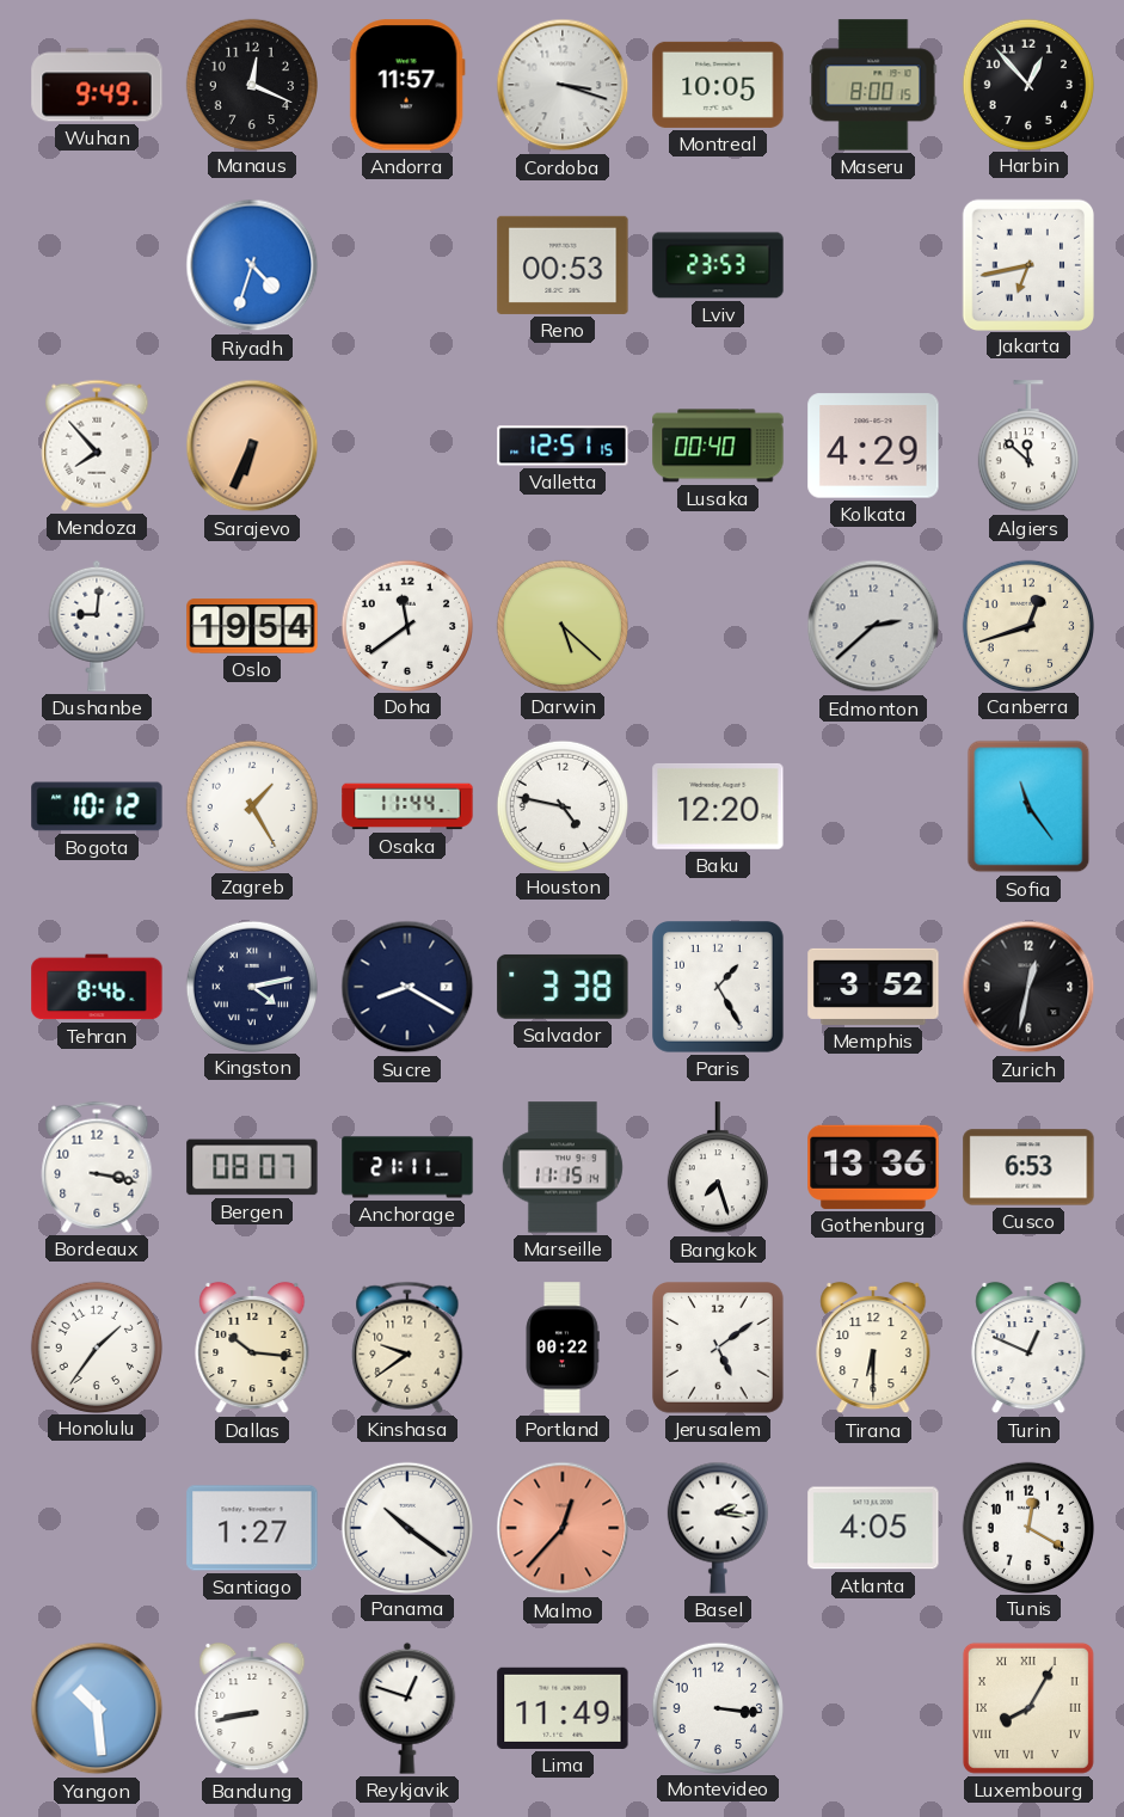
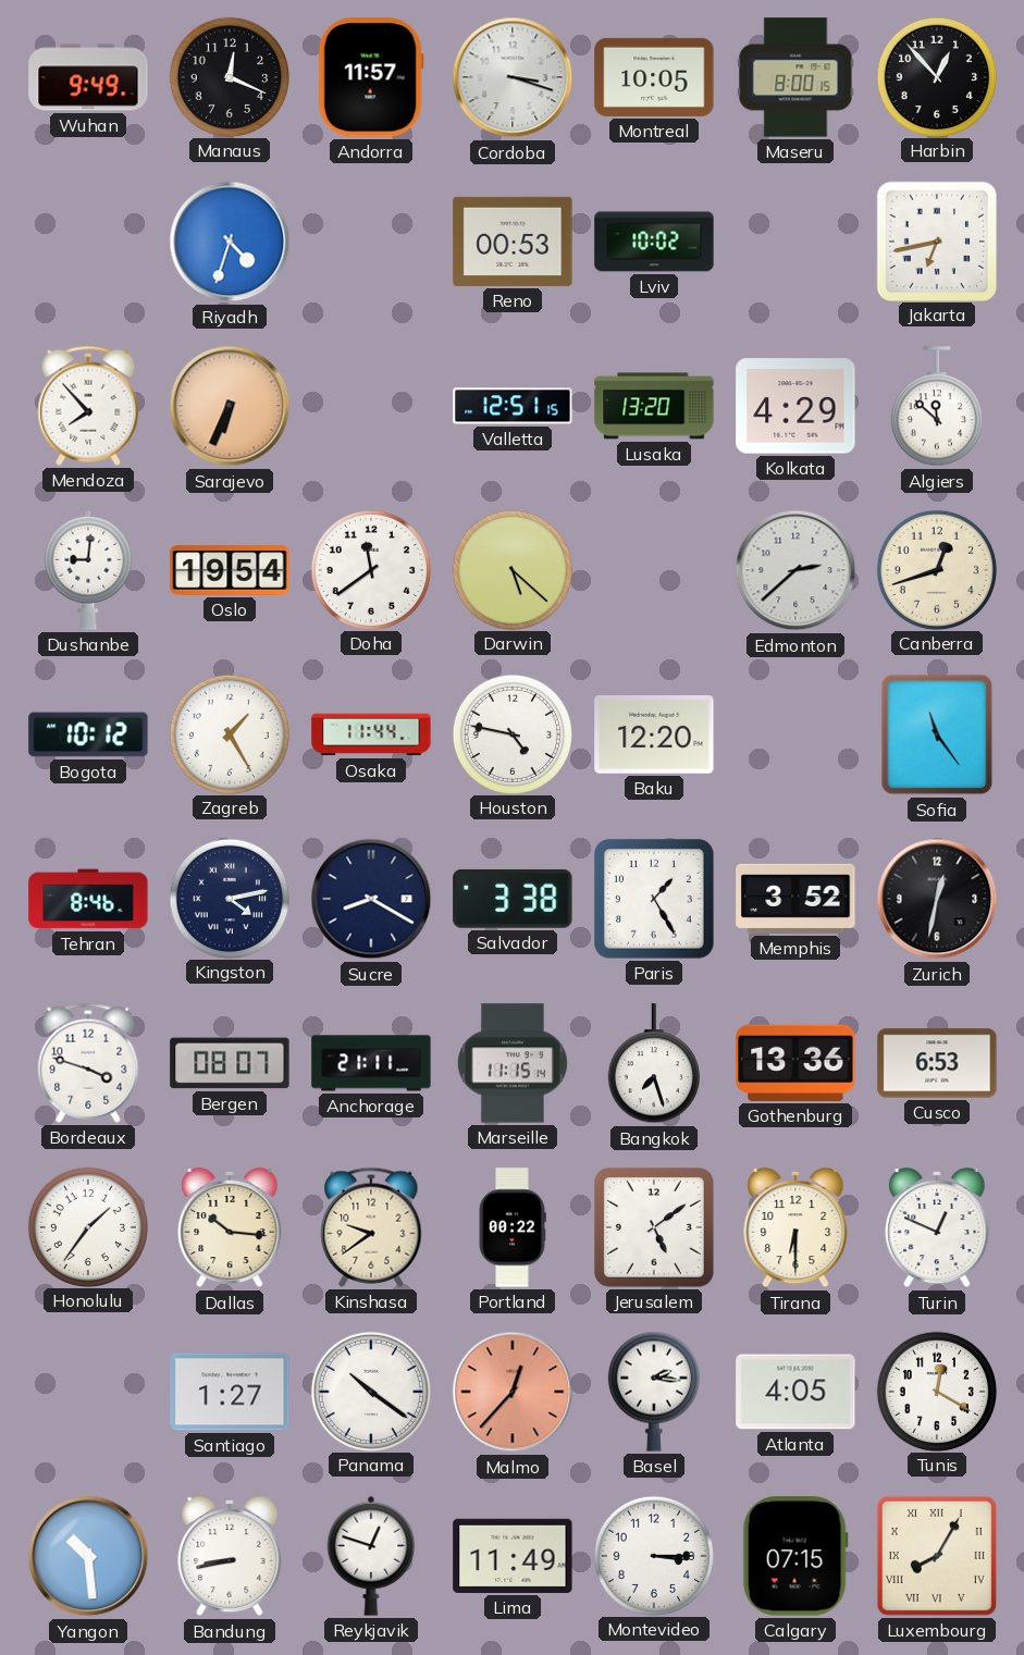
Lviv: 23:53 -> 10:02
Lusaka: 00:40 -> 13:20
Bordeaux: 3:17 -> 3:48
Montevideo: 3:16 -> 3:15
Calgary: none -> 07:15
